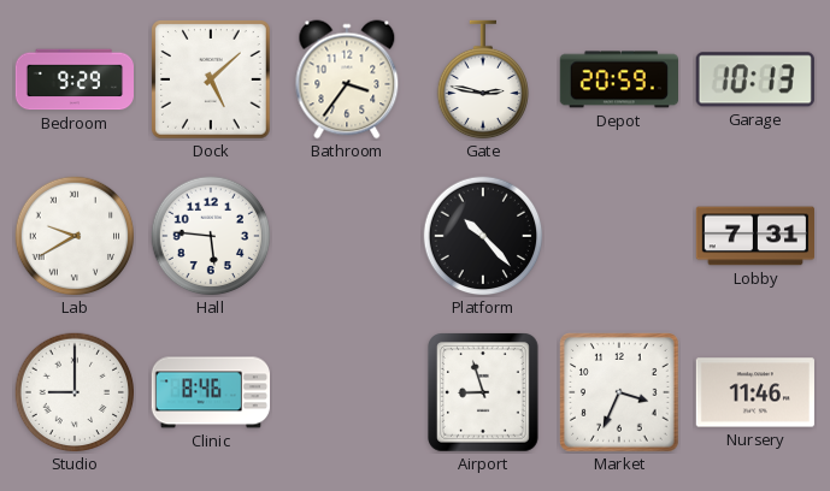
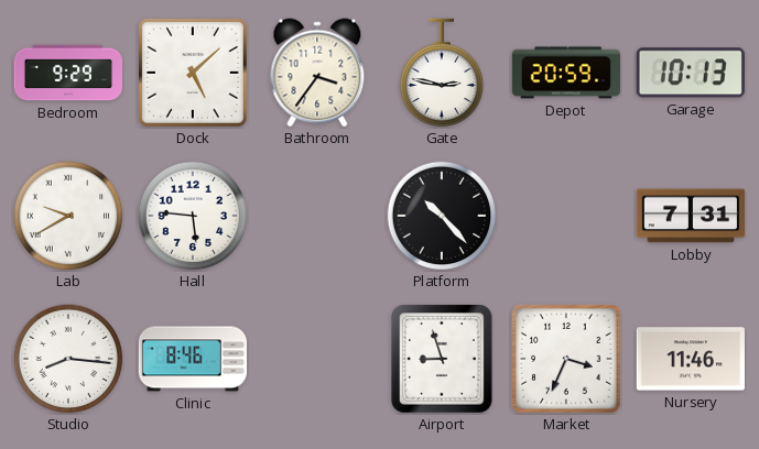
Studio: 9:00 -> 8:16
